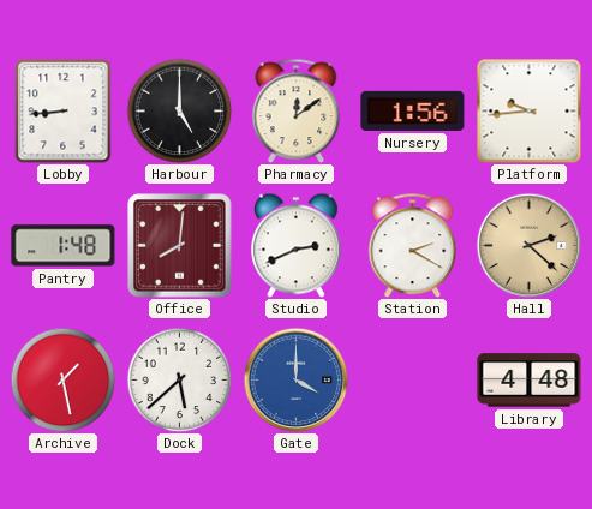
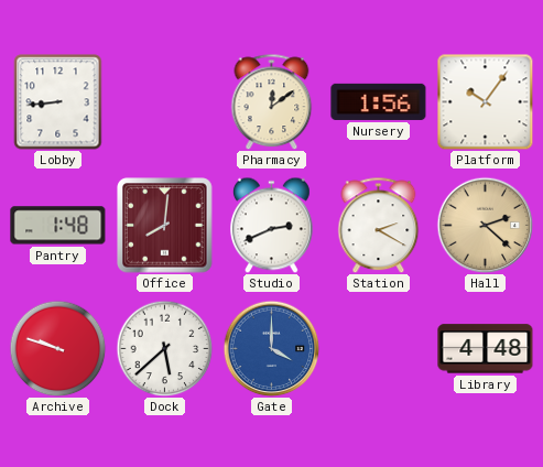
Harbour: 5:00 -> none
Platform: 9:44 -> 10:06
Archive: 1:28 -> 9:48
